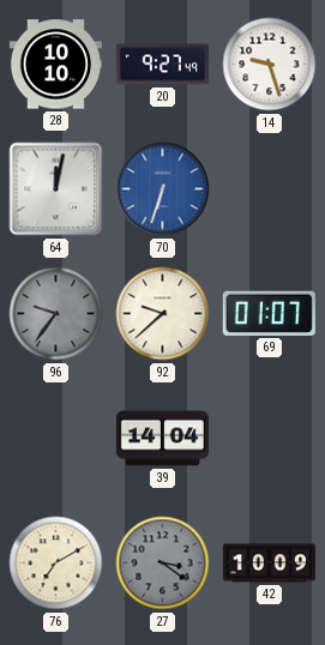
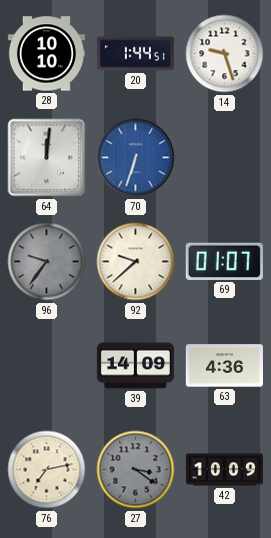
20: 9:27 -> 1:44
64: 12:02 -> 12:01
39: 14:04 -> 14:09
63: none -> 4:36
76: 7:10 -> 7:13
